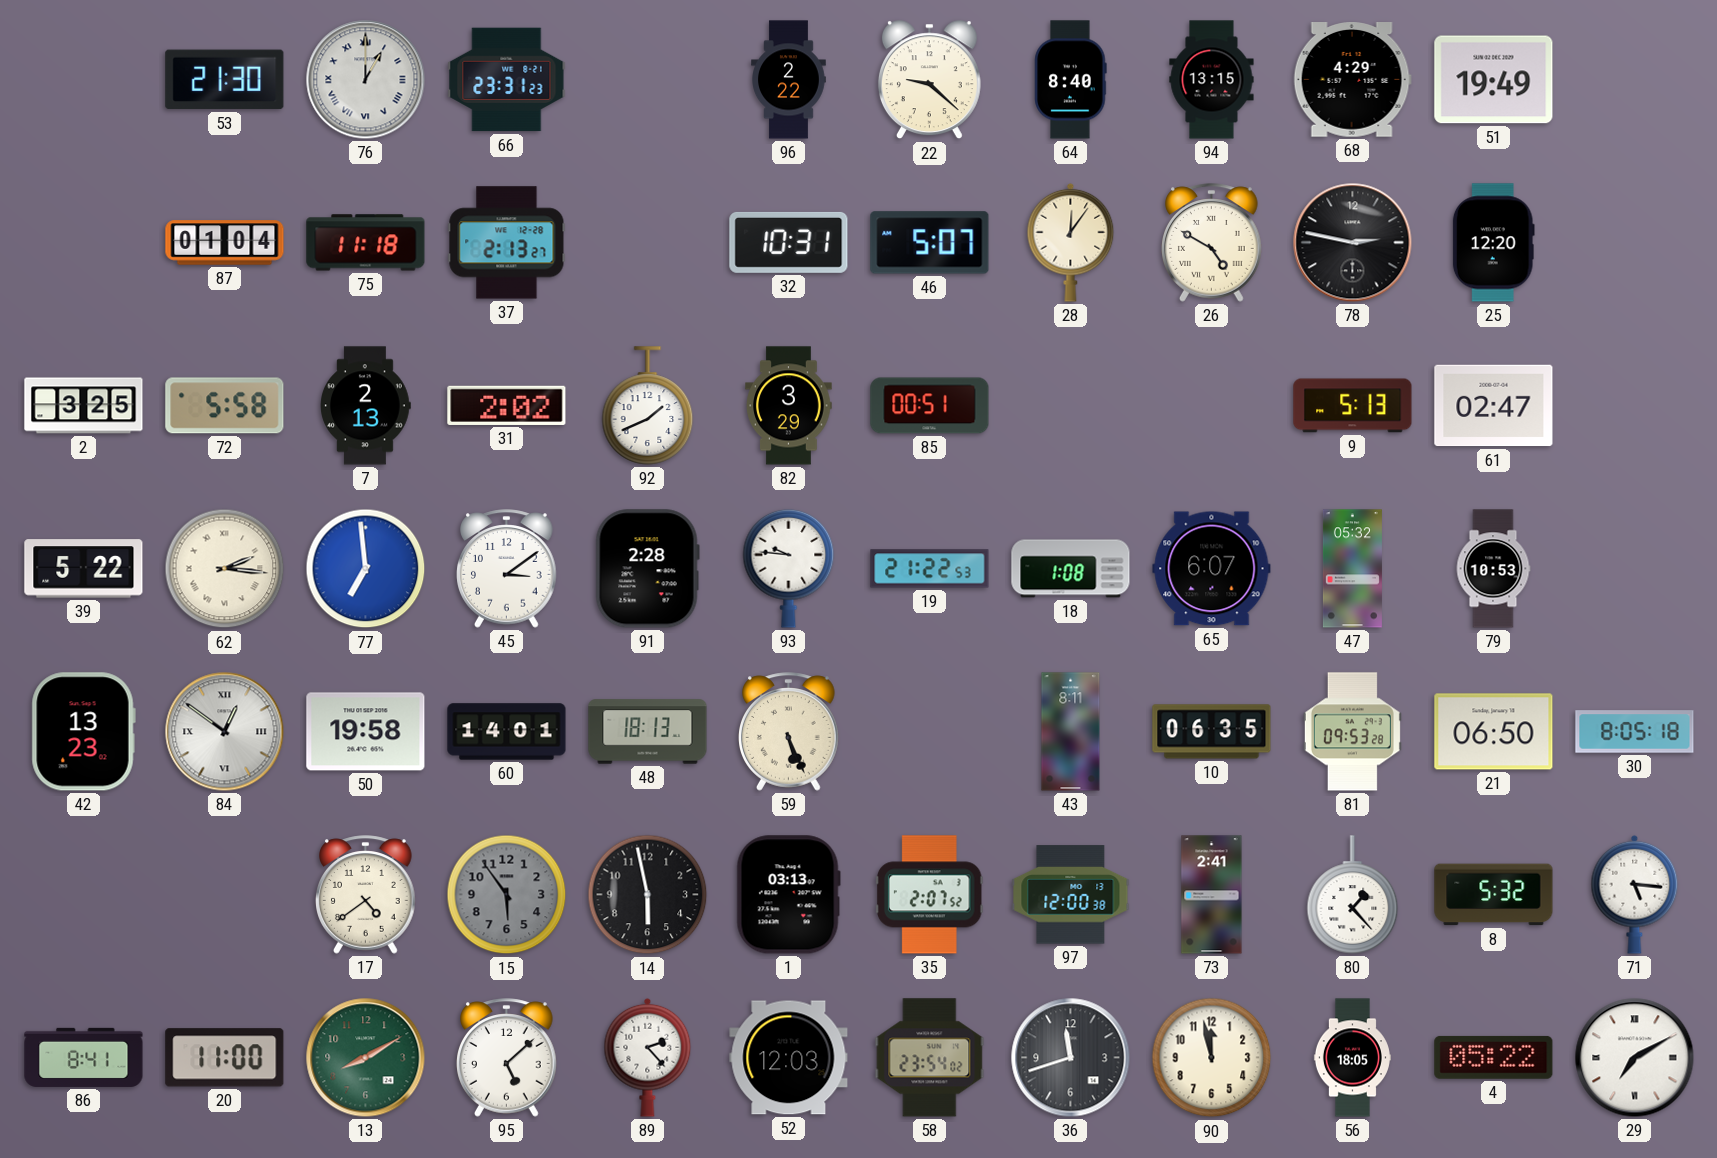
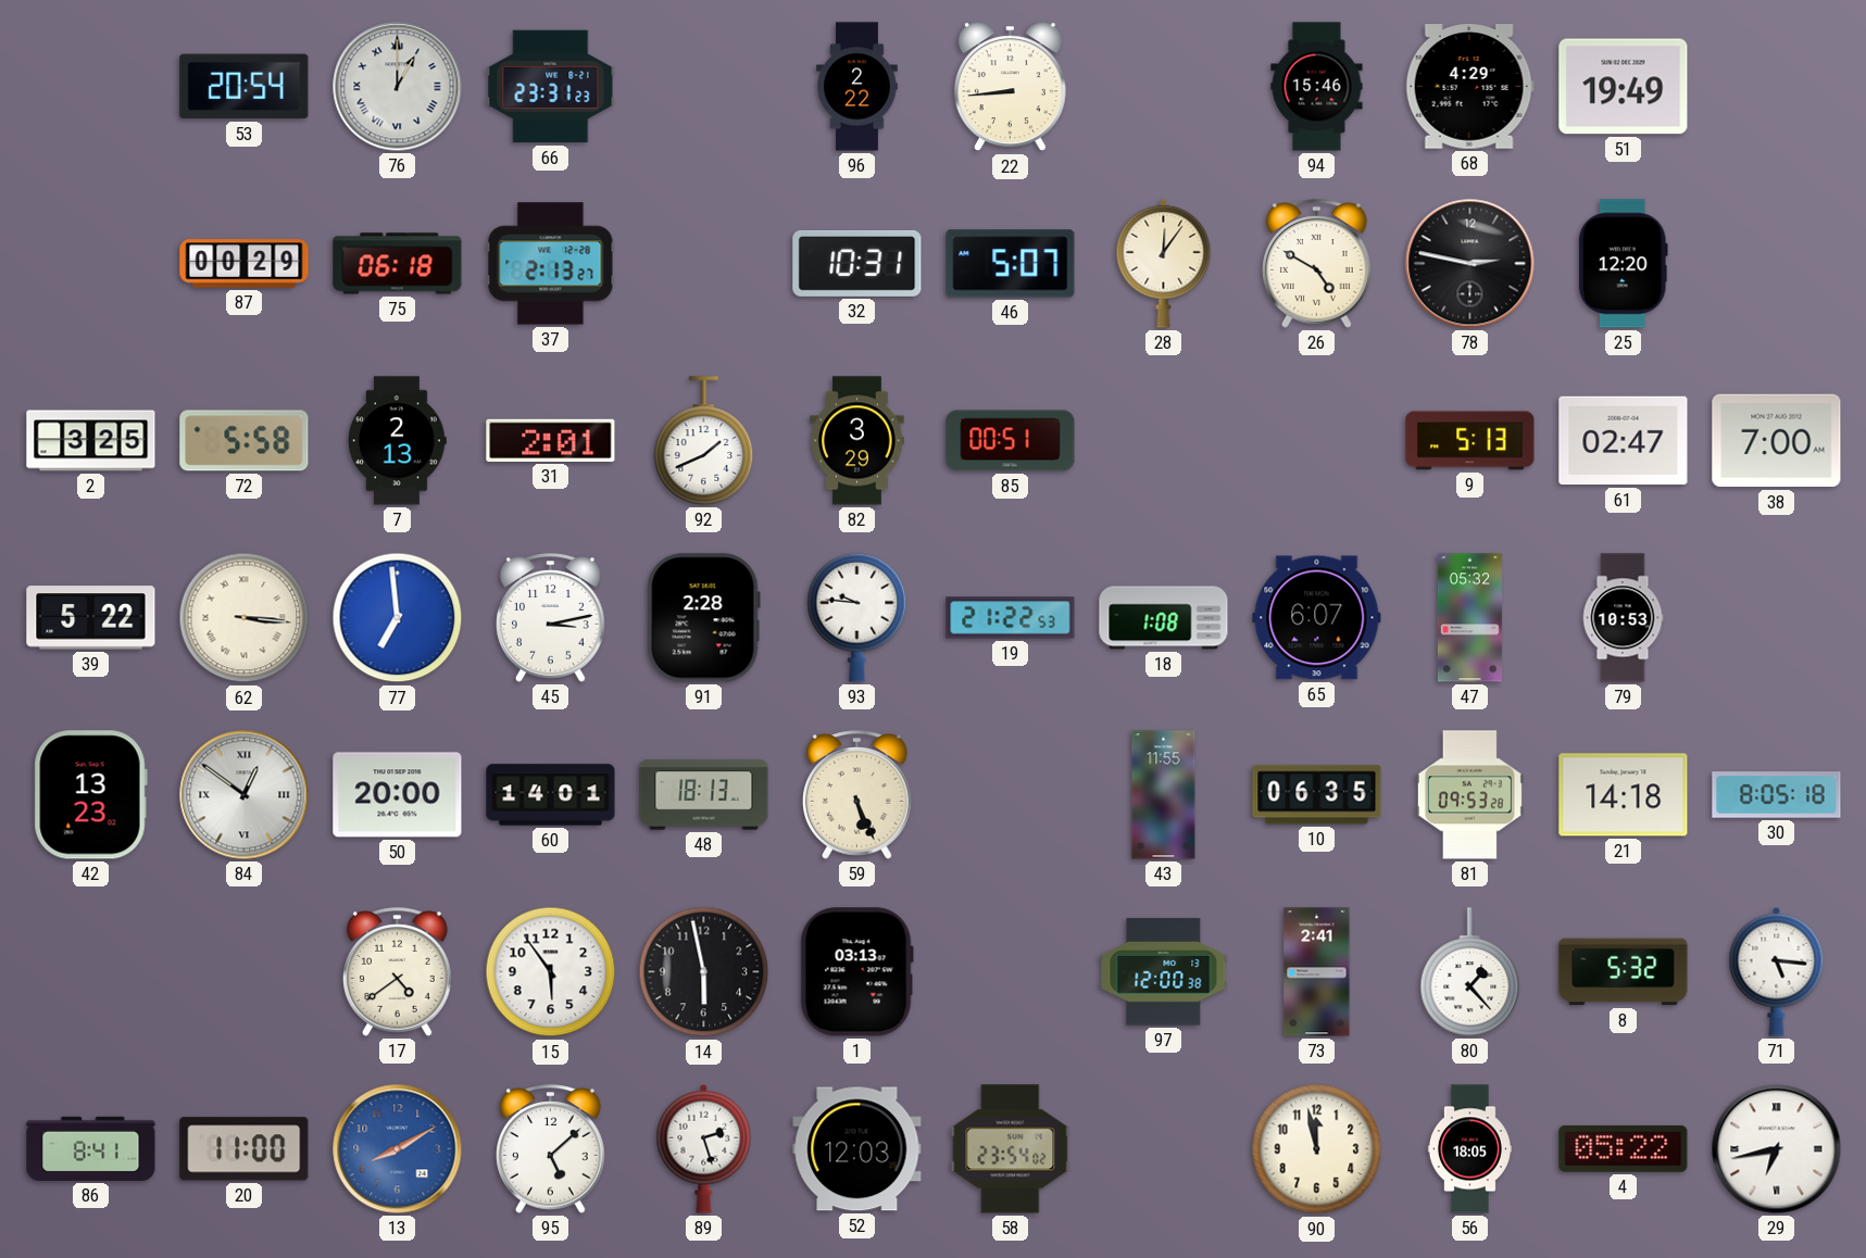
53: 21:30 -> 20:54
22: 9:22 -> 8:44
64: 8:40 -> none
94: 13:15 -> 15:46
87: 01:04 -> 00:29
75: 11:18 -> 06:18
31: 2:02 -> 2:01
38: none -> 7:00
62: 2:16 -> 3:16
45: 3:09 -> 3:13
50: 19:58 -> 20:00
43: 8:11 -> 11:55
21: 06:50 -> 14:18
15 dial: grey -> white
35: 2:07 -> none
13 dial: green -> blue
89: 2:23 -> 2:27
36: 11:42 -> none
29: 7:10 -> 6:43
